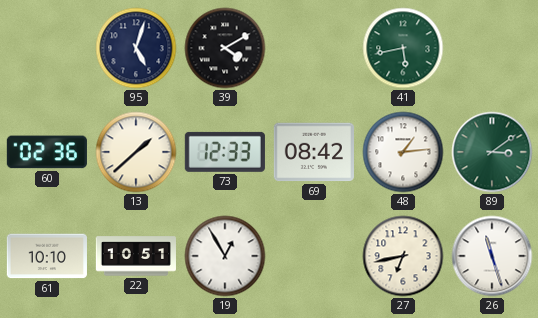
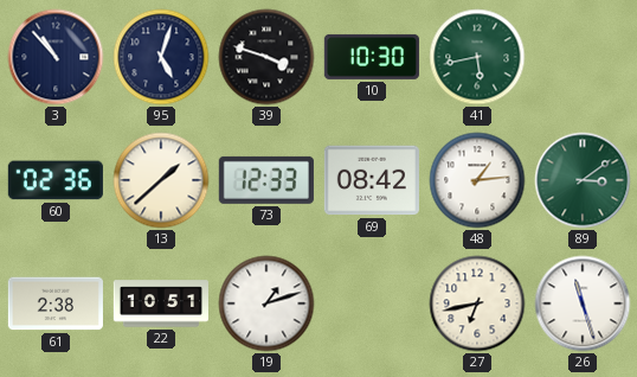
3: none -> 10:53
39: 4:10 -> 3:48
10: none -> 10:30
61: 10:10 -> 2:38
19: 12:55 -> 1:12
